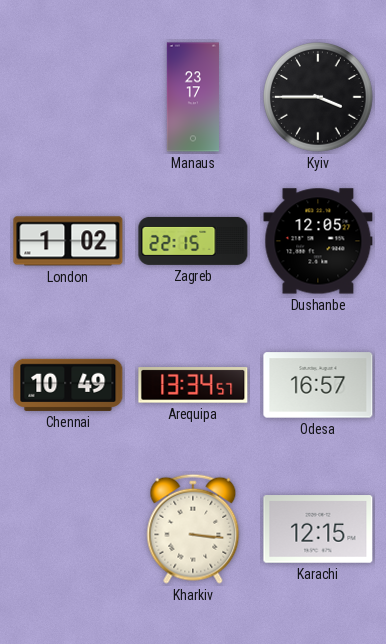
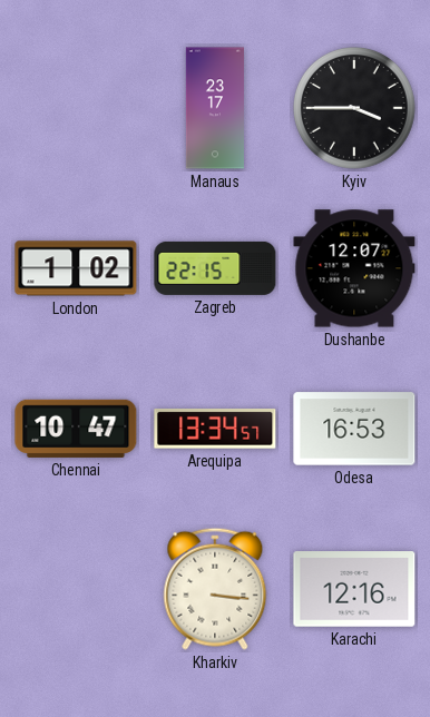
Dushanbe: 12:05 -> 12:07
Chennai: 10:49 -> 10:47
Odesa: 16:57 -> 16:53
Karachi: 12:15 -> 12:16
